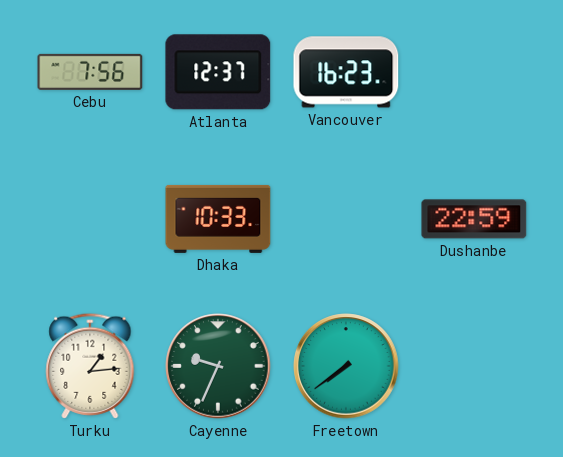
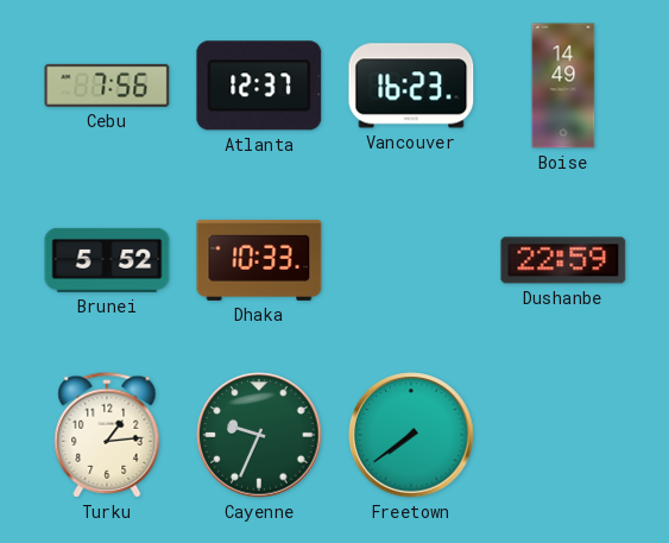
Boise: none -> 14:49
Brunei: none -> 5:52
